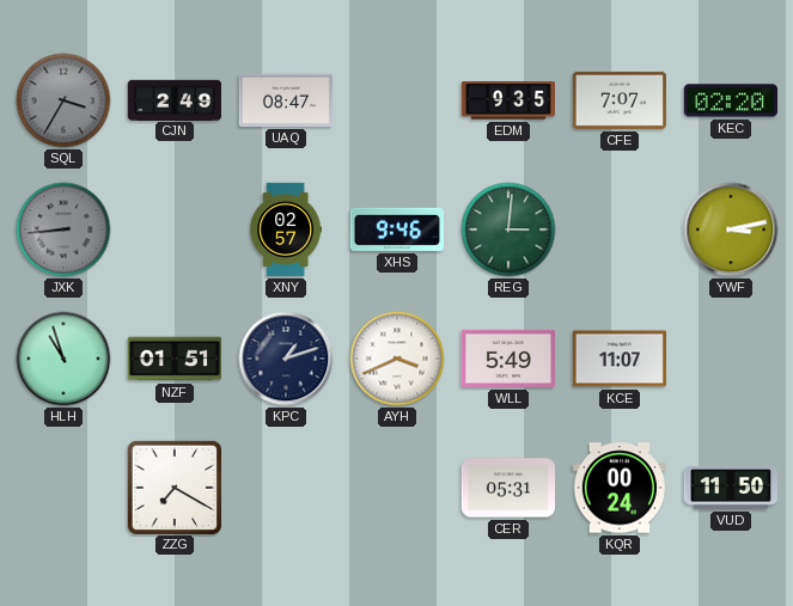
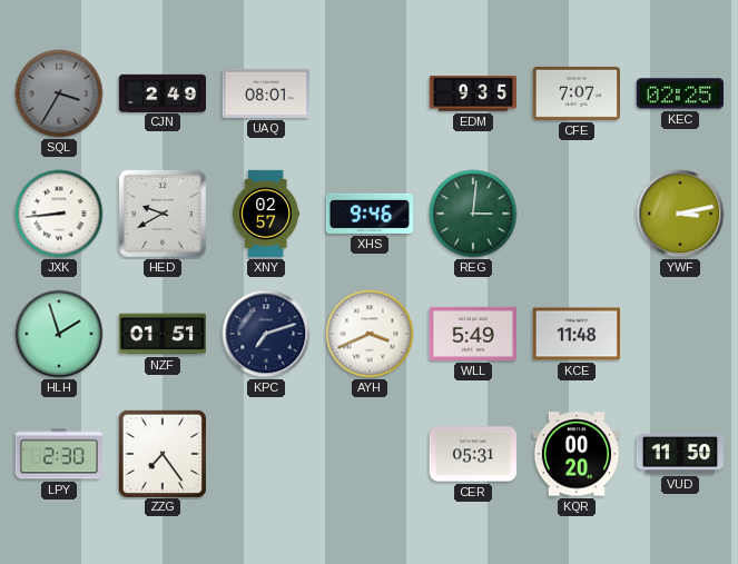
UAQ: 08:47 -> 08:01
KEC: 02:20 -> 02:25
JXK dial: grey -> white
HED: none -> 9:40
HLH: 10:57 -> 1:57
KPC: 1:12 -> 7:12
KCE: 11:07 -> 11:48
LPY: none -> 2:30
ZZG: 7:20 -> 7:24
KQR: 00:24 -> 00:20
